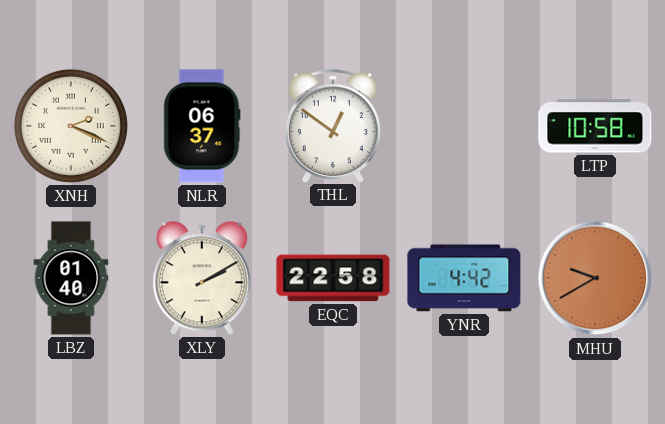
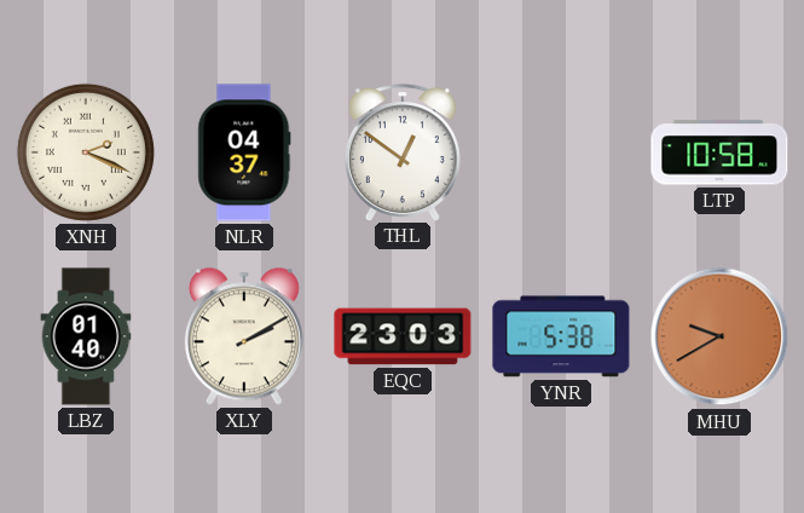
NLR: 06:37 -> 04:37
EQC: 22:58 -> 23:03
YNR: 4:42 -> 5:38
